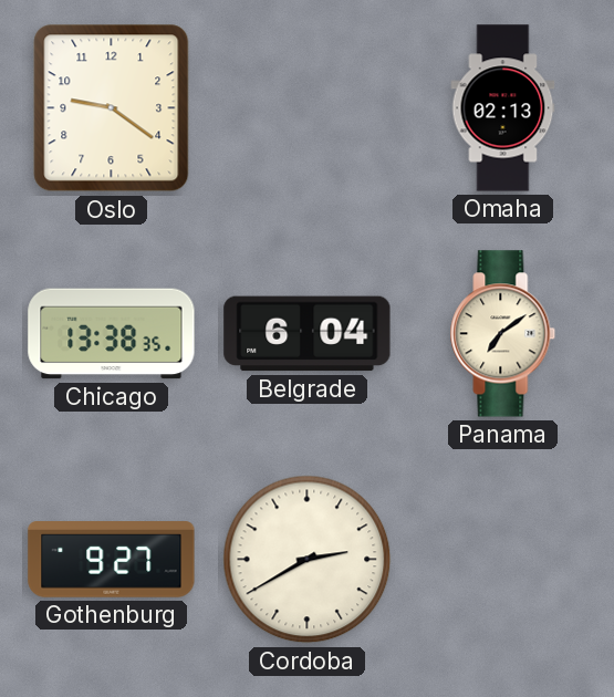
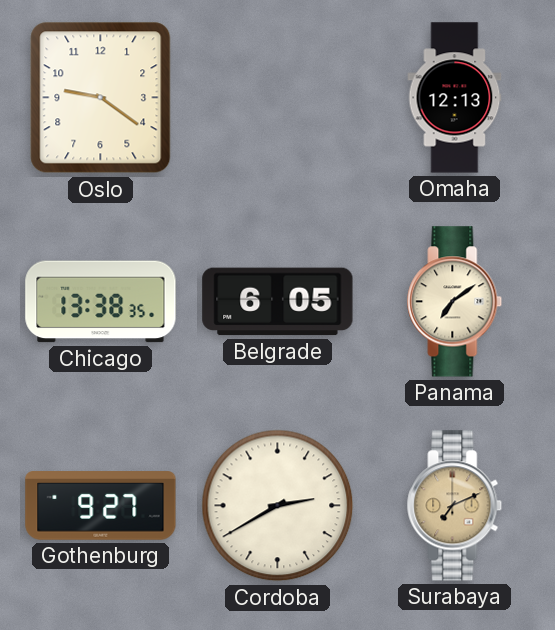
Omaha: 02:13 -> 12:13
Belgrade: 6:04 -> 6:05
Surabaya: none -> 7:11
